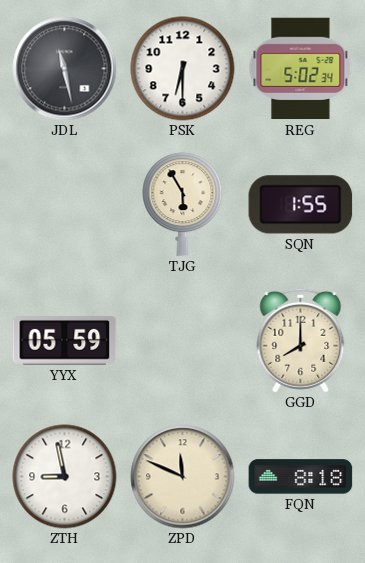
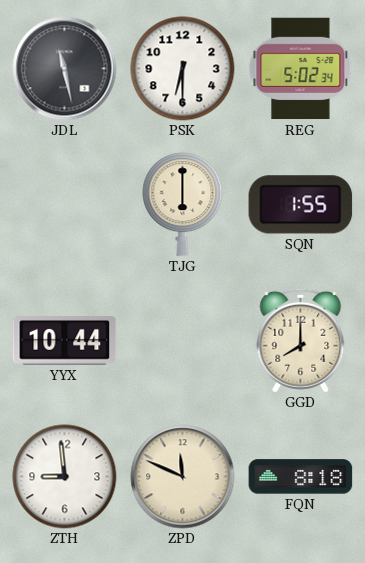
TJG: 5:55 -> 6:00
YYX: 05:59 -> 10:44
ZTH: 8:58 -> 8:59
